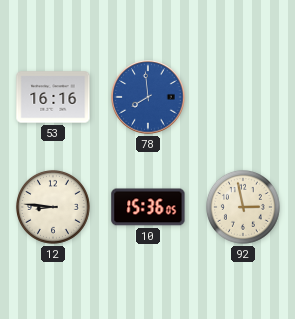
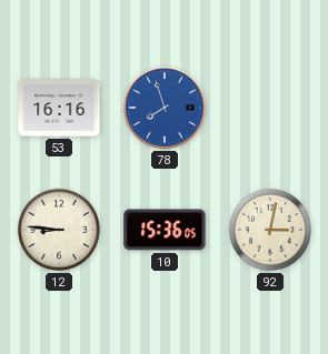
78: 7:59 -> 7:57
92: 2:58 -> 3:02
